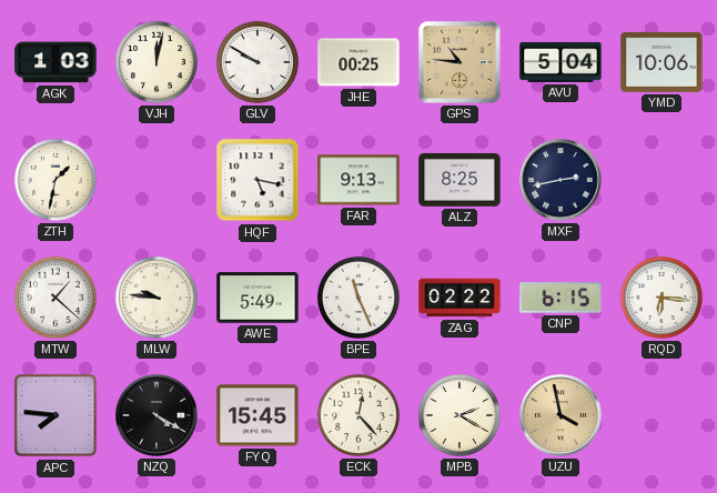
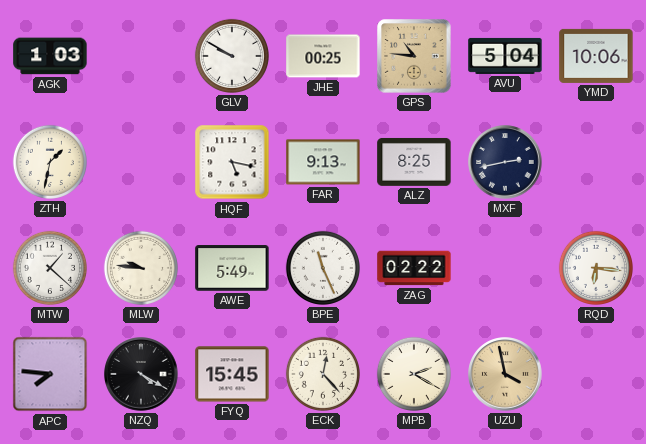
VJH: 12:02 -> none
CNP: 6:15 -> none
